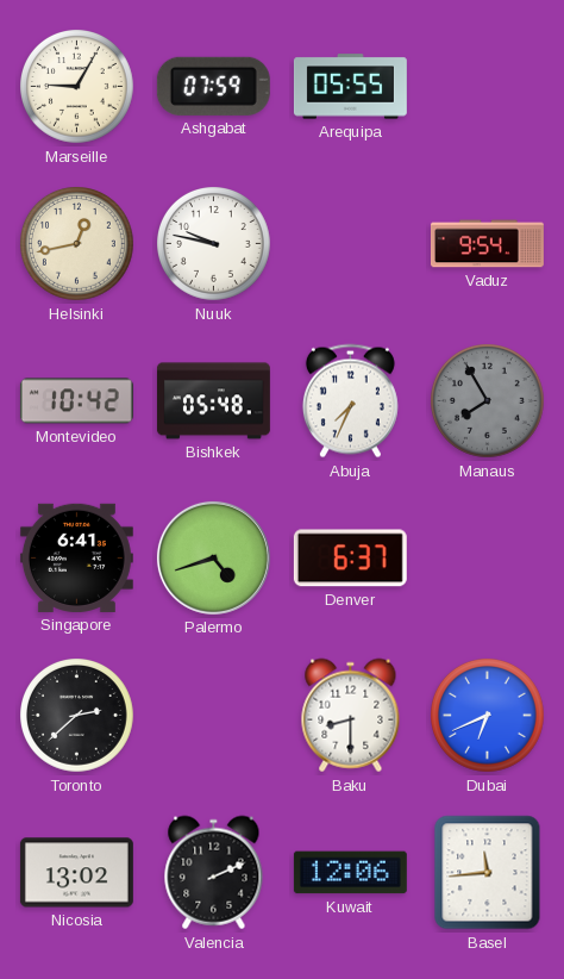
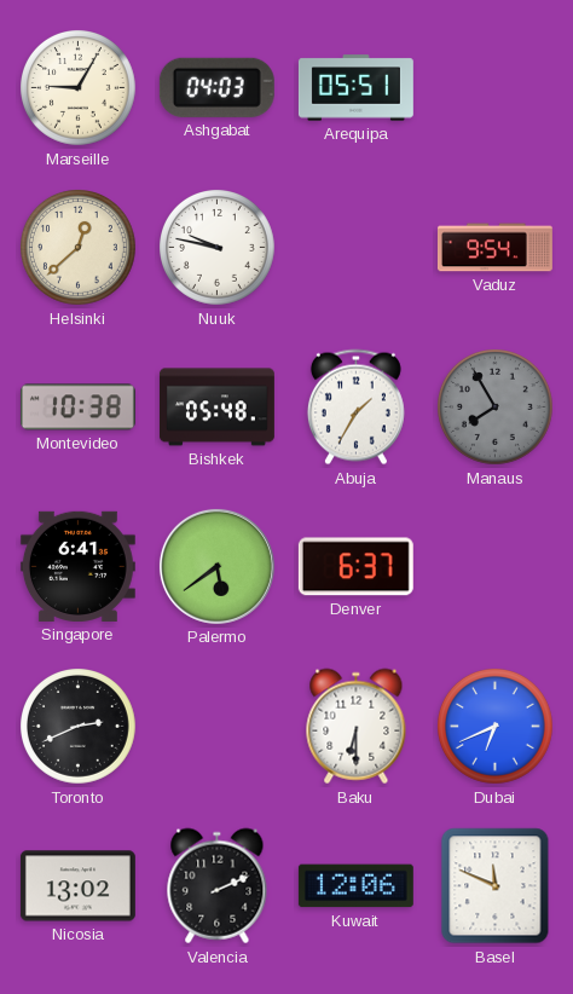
Ashgabat: 07:59 -> 04:03
Arequipa: 05:55 -> 05:51
Helsinki: 12:43 -> 12:38
Montevideo: 10:42 -> 10:38
Abuja: 7:34 -> 1:35
Palermo: 4:42 -> 5:39
Toronto: 2:38 -> 2:41
Baku: 8:30 -> 6:30
Basel: 11:44 -> 11:49
